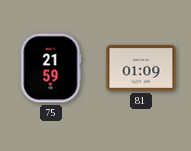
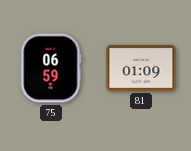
75: 21:59 -> 06:59
